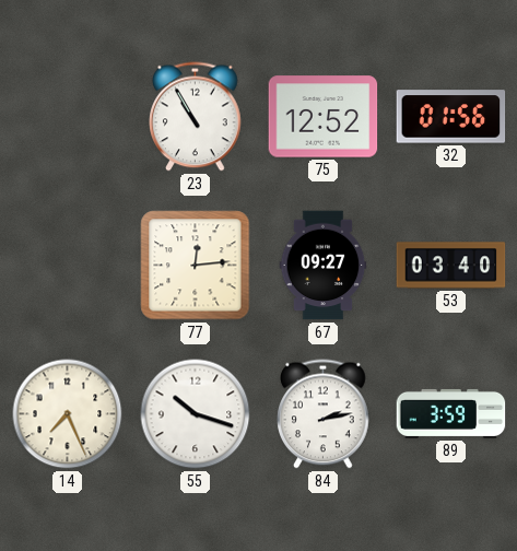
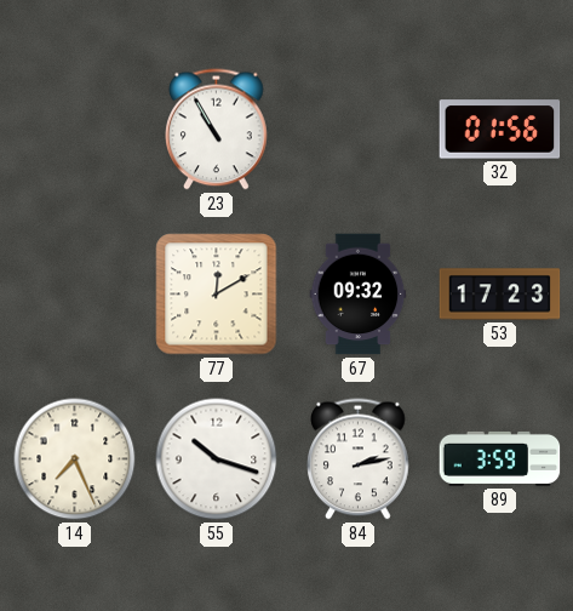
75: 12:52 -> none
77: 12:14 -> 12:10
67: 09:27 -> 09:32
53: 03:40 -> 17:23
